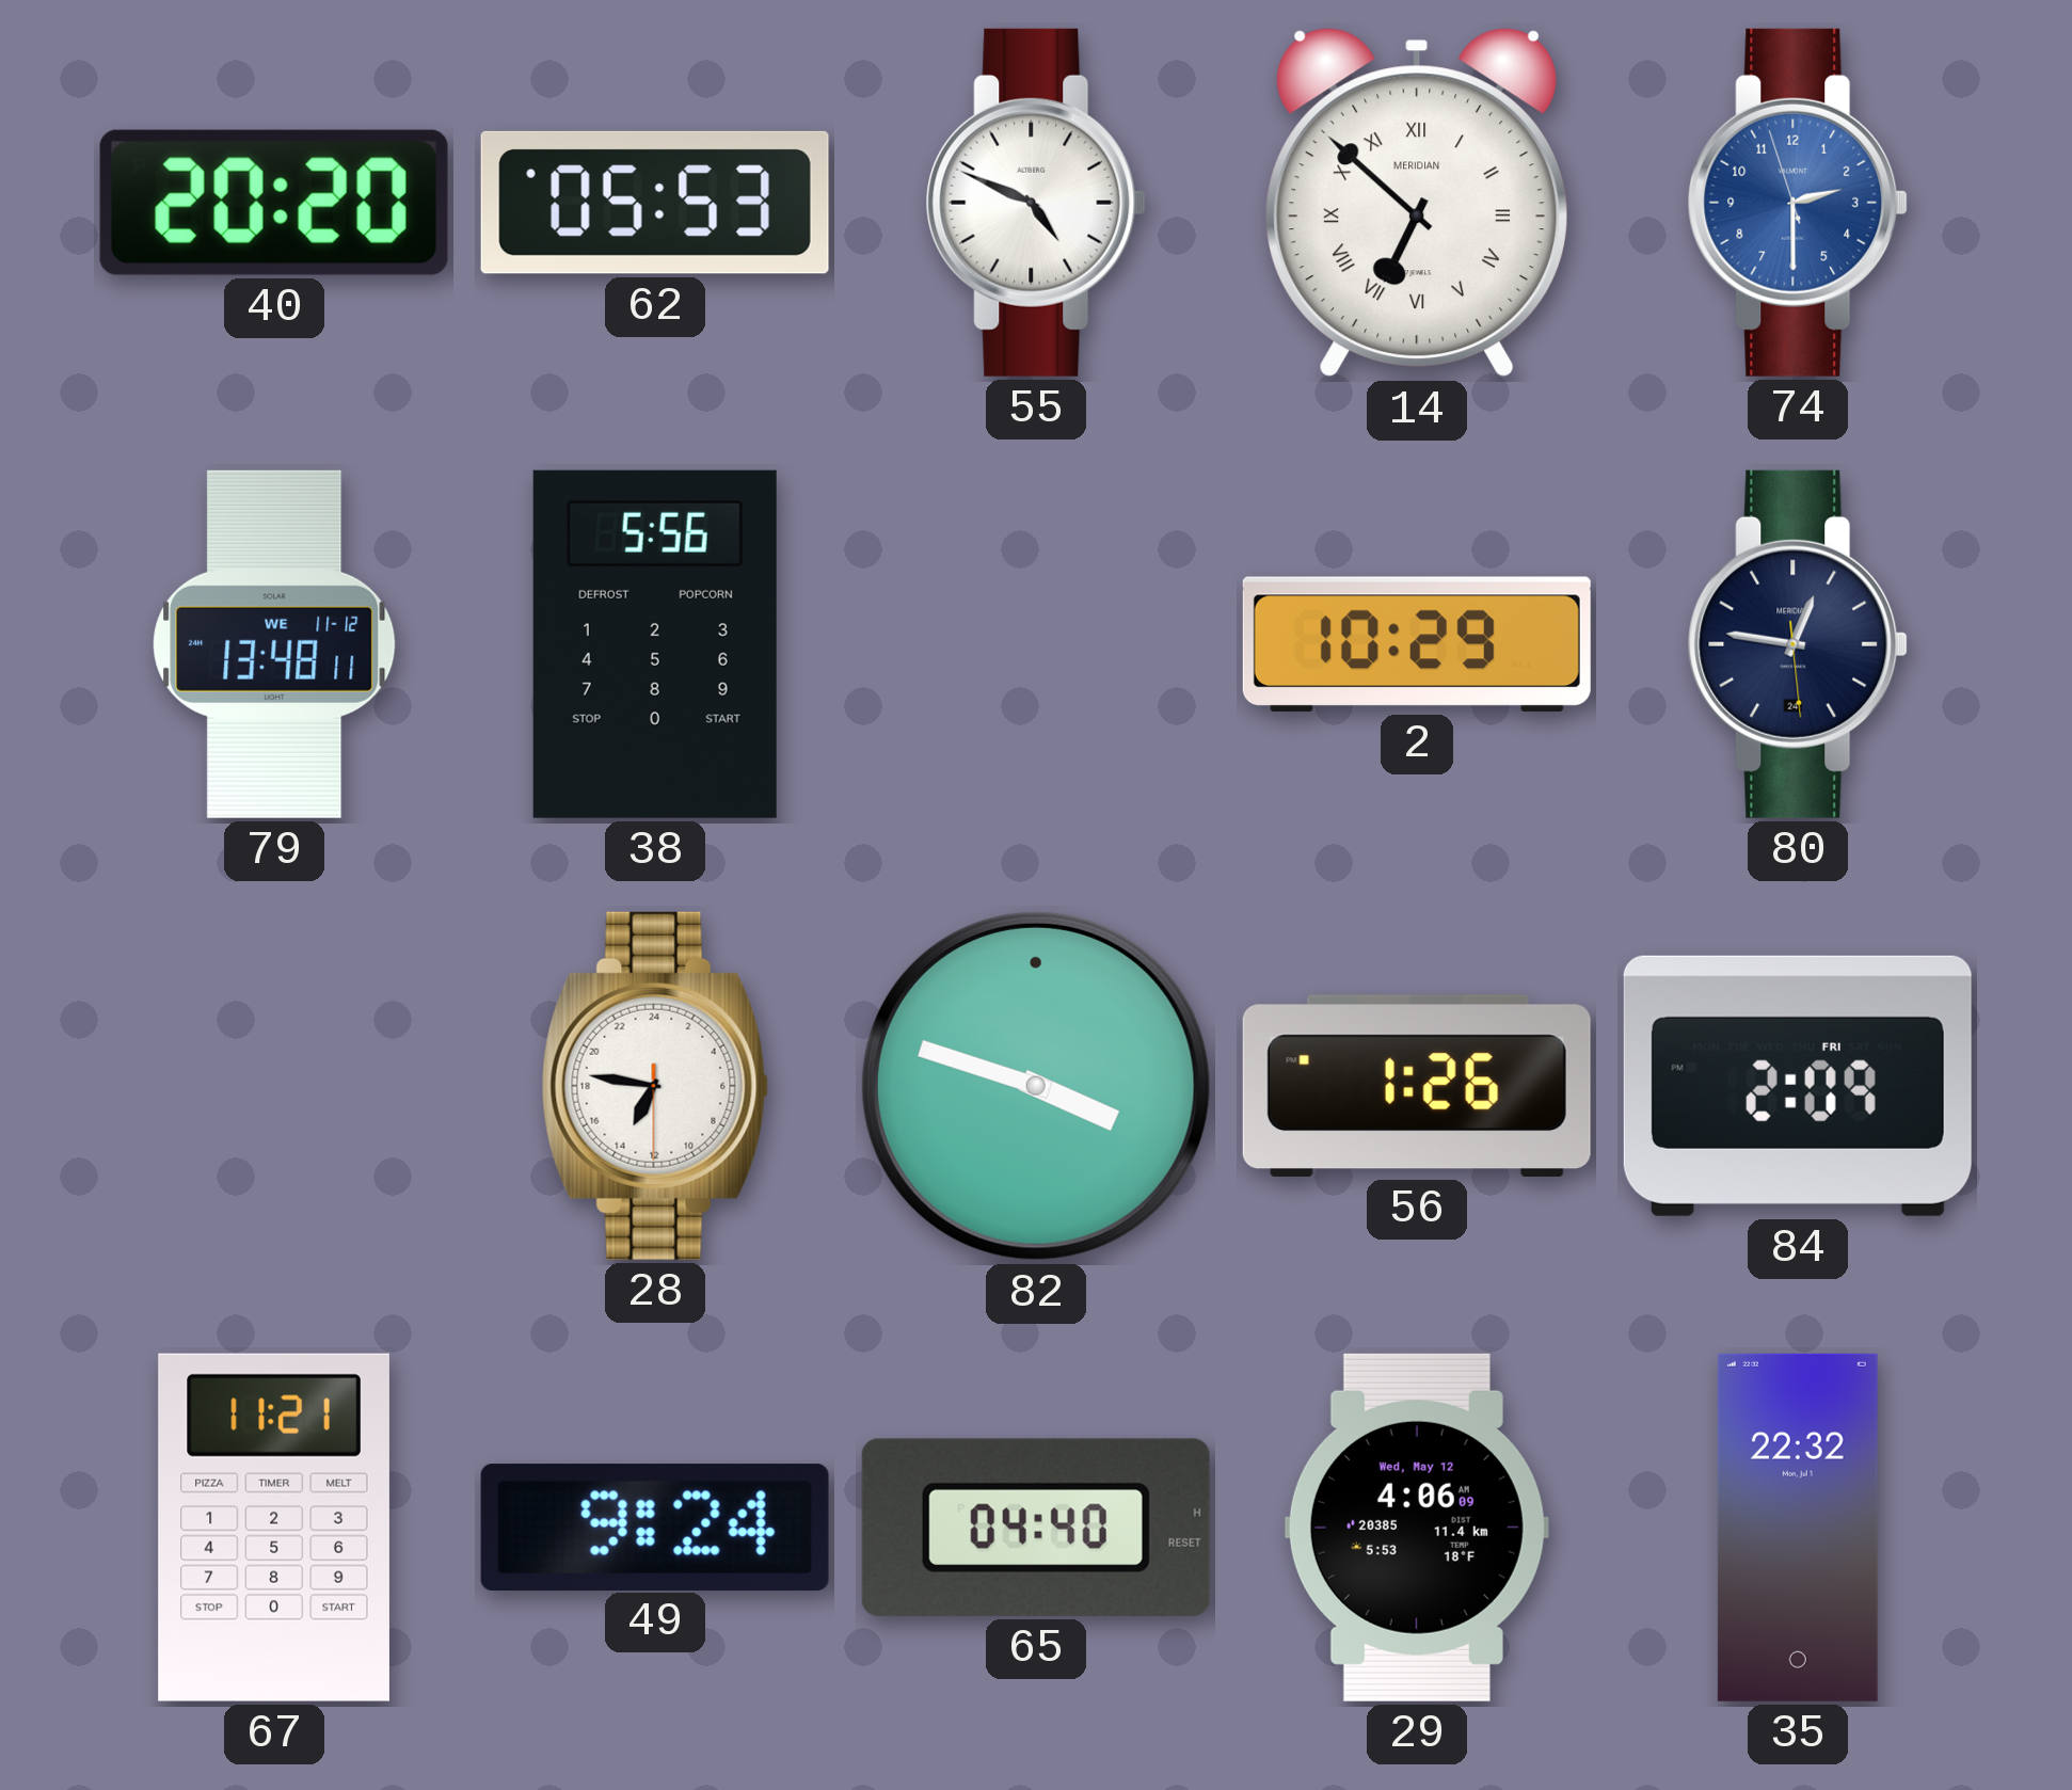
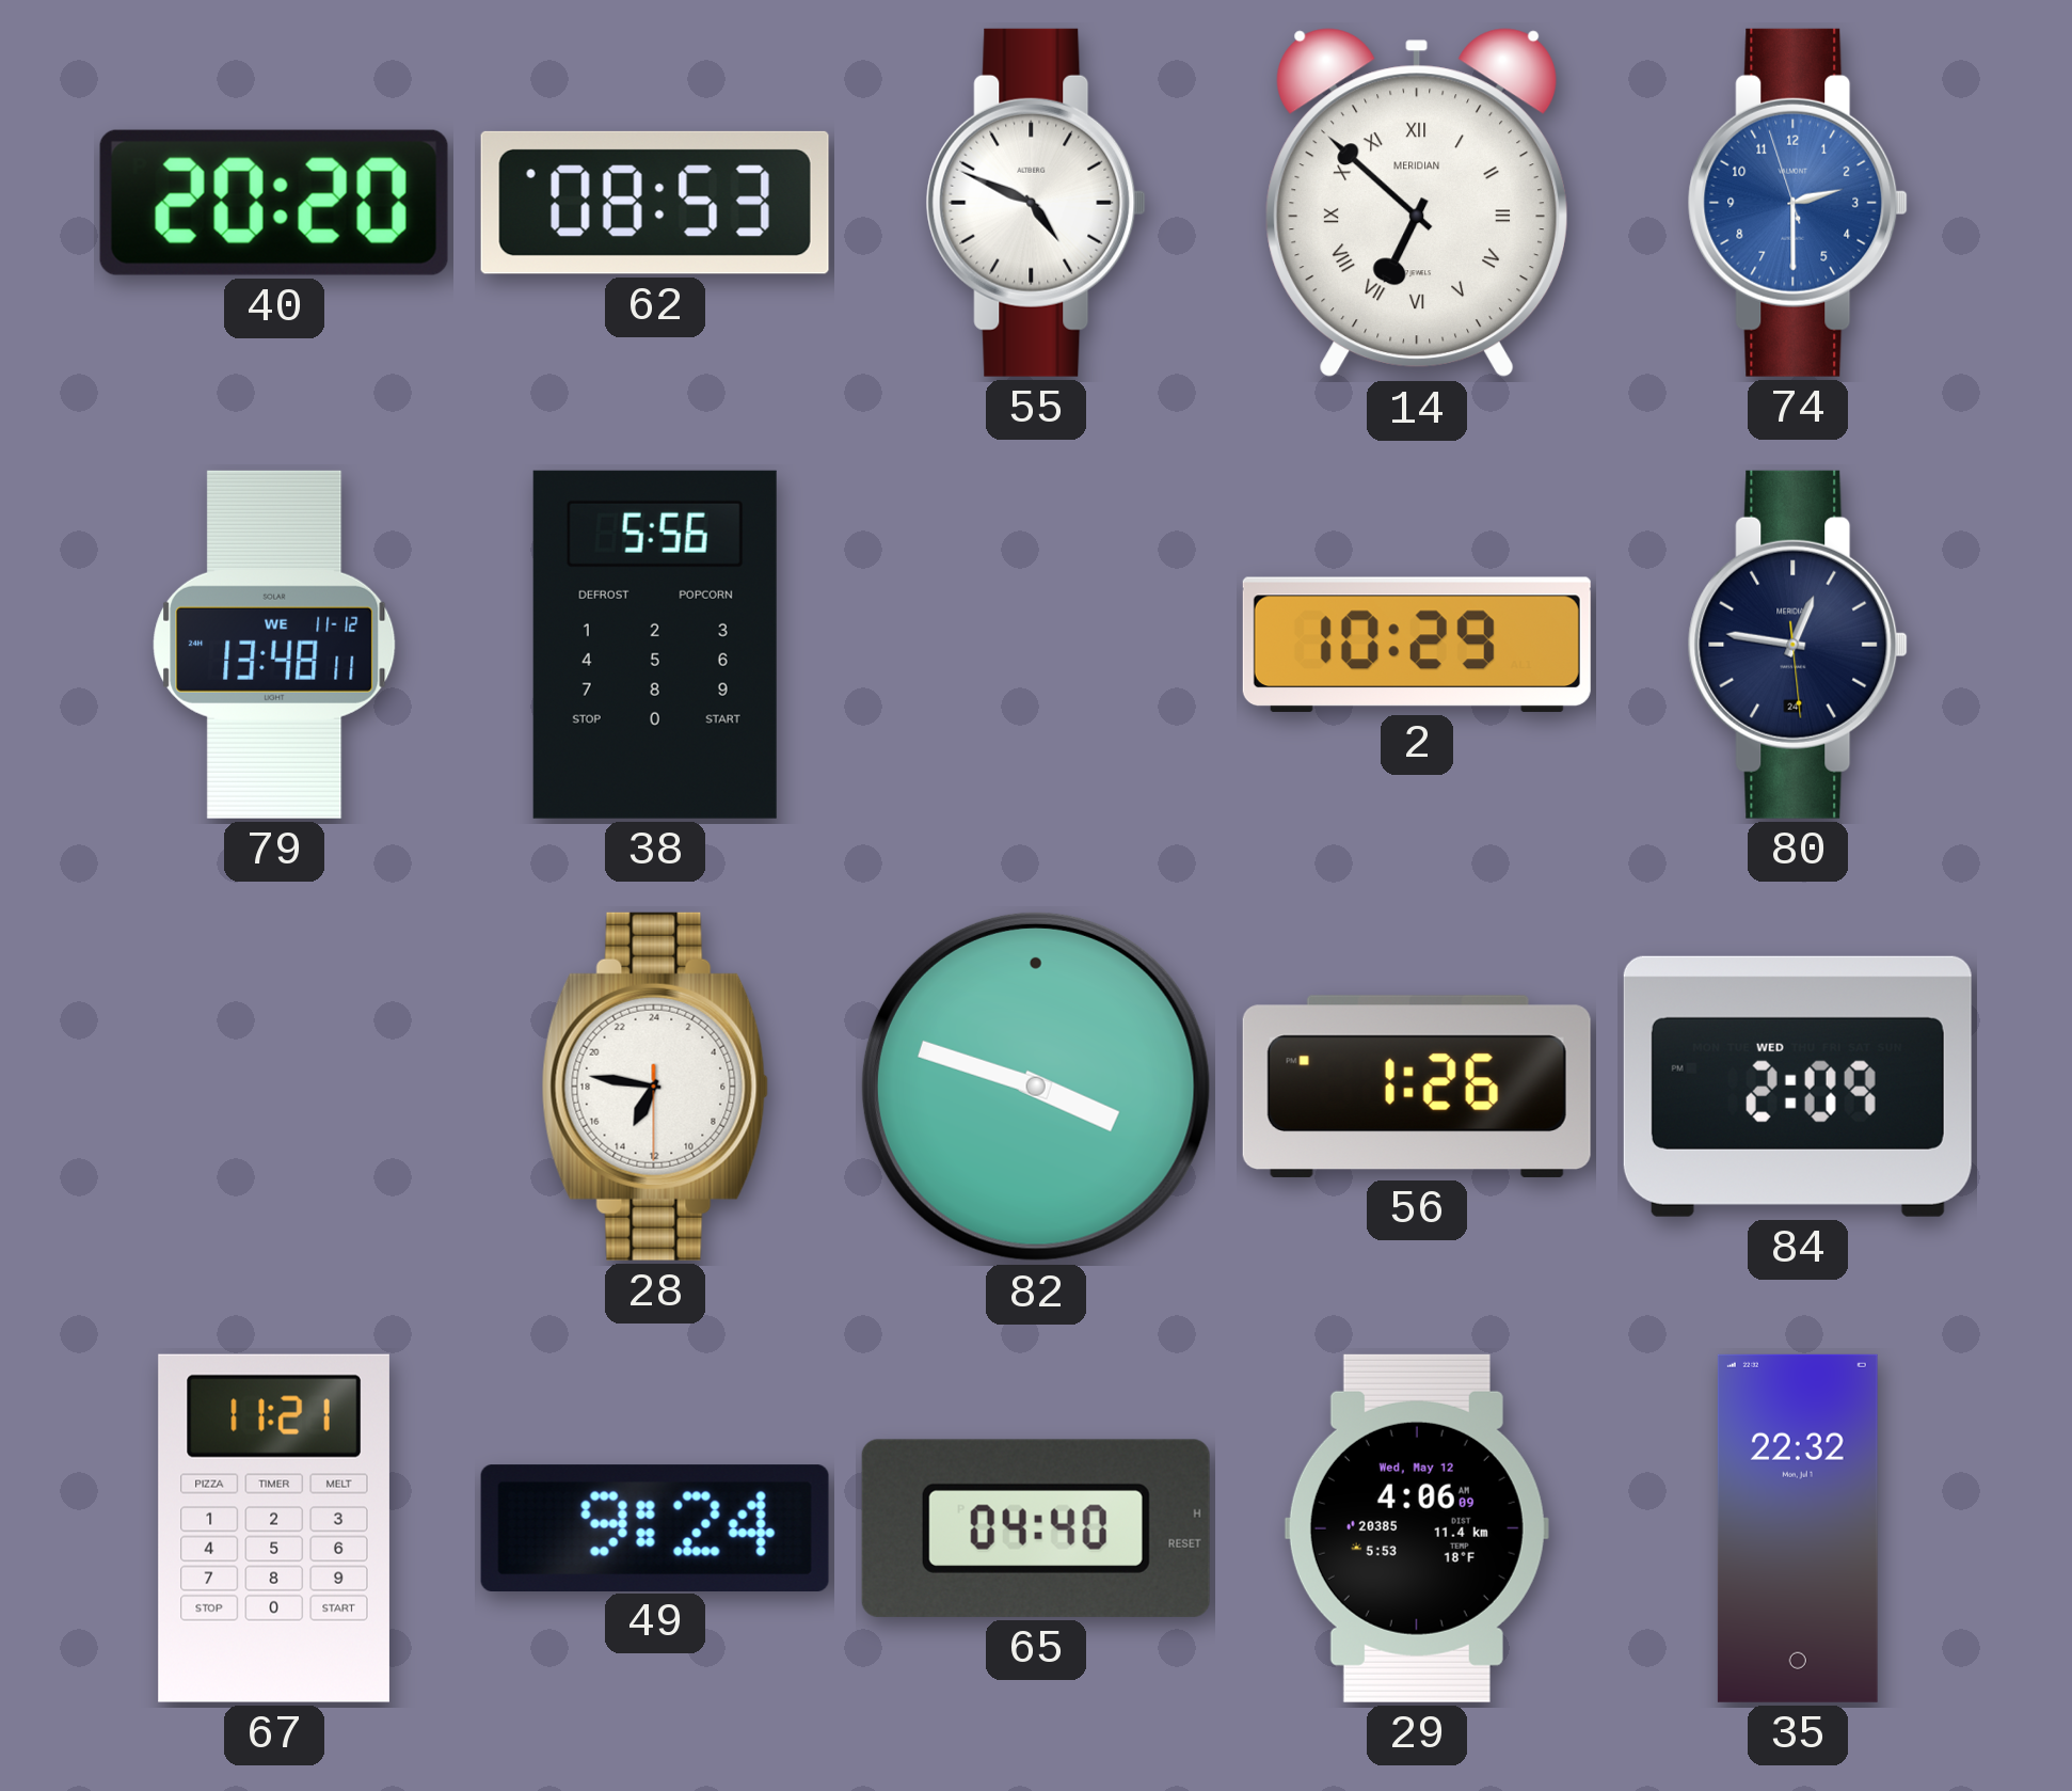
62: 05:53 -> 08:53
84 date: FRI -> WED
